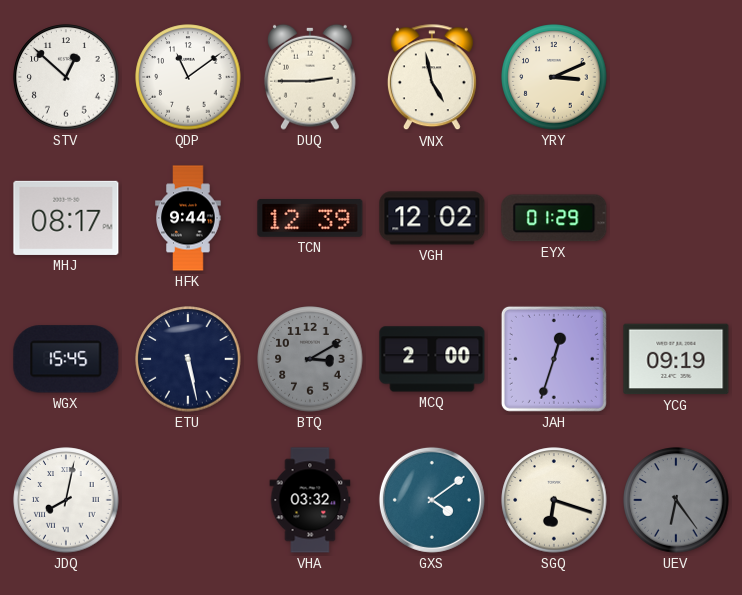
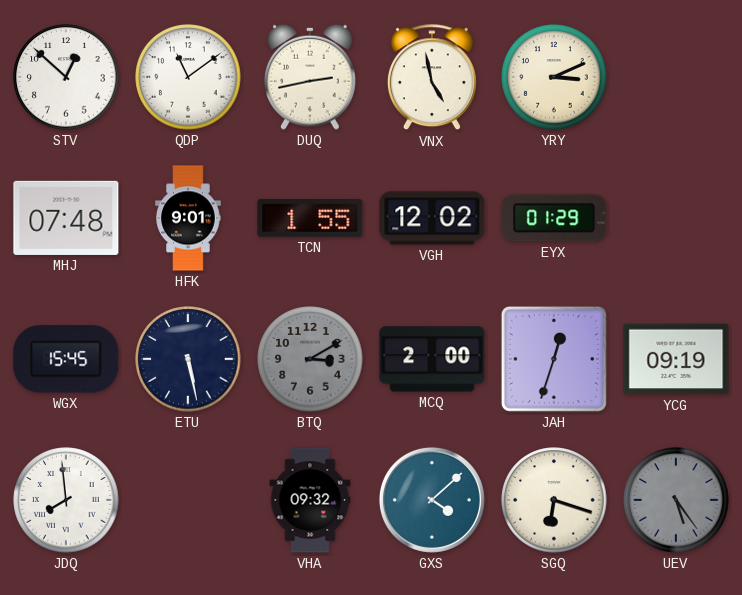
DUQ: 2:45 -> 2:43
MHJ: 08:17 -> 07:48
HFK: 9:44 -> 9:01
TCN: 12:39 -> 1:55
JDQ: 8:02 -> 7:59
VHA: 03:32 -> 09:32
GXS: 4:09 -> 4:08
UEV: 6:24 -> 5:24
